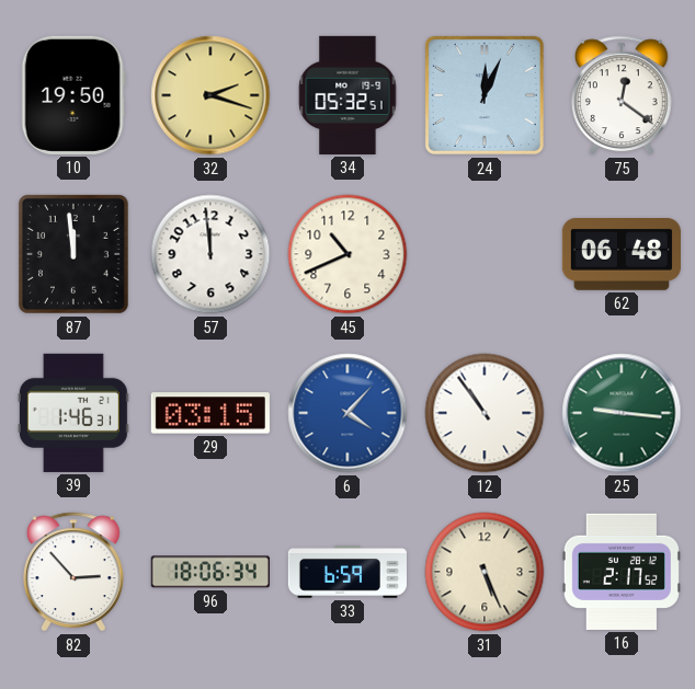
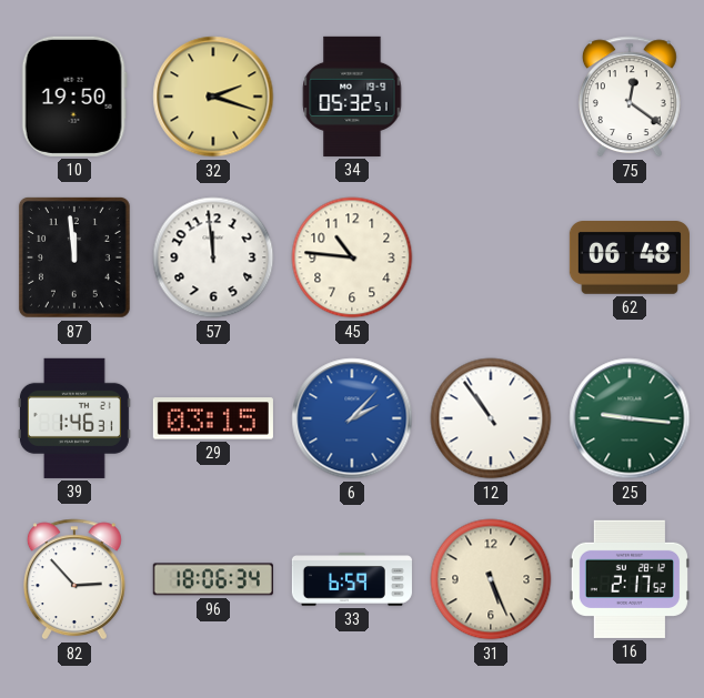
24: 12:04 -> none
45: 10:41 -> 10:46
6: 4:07 -> 2:07
